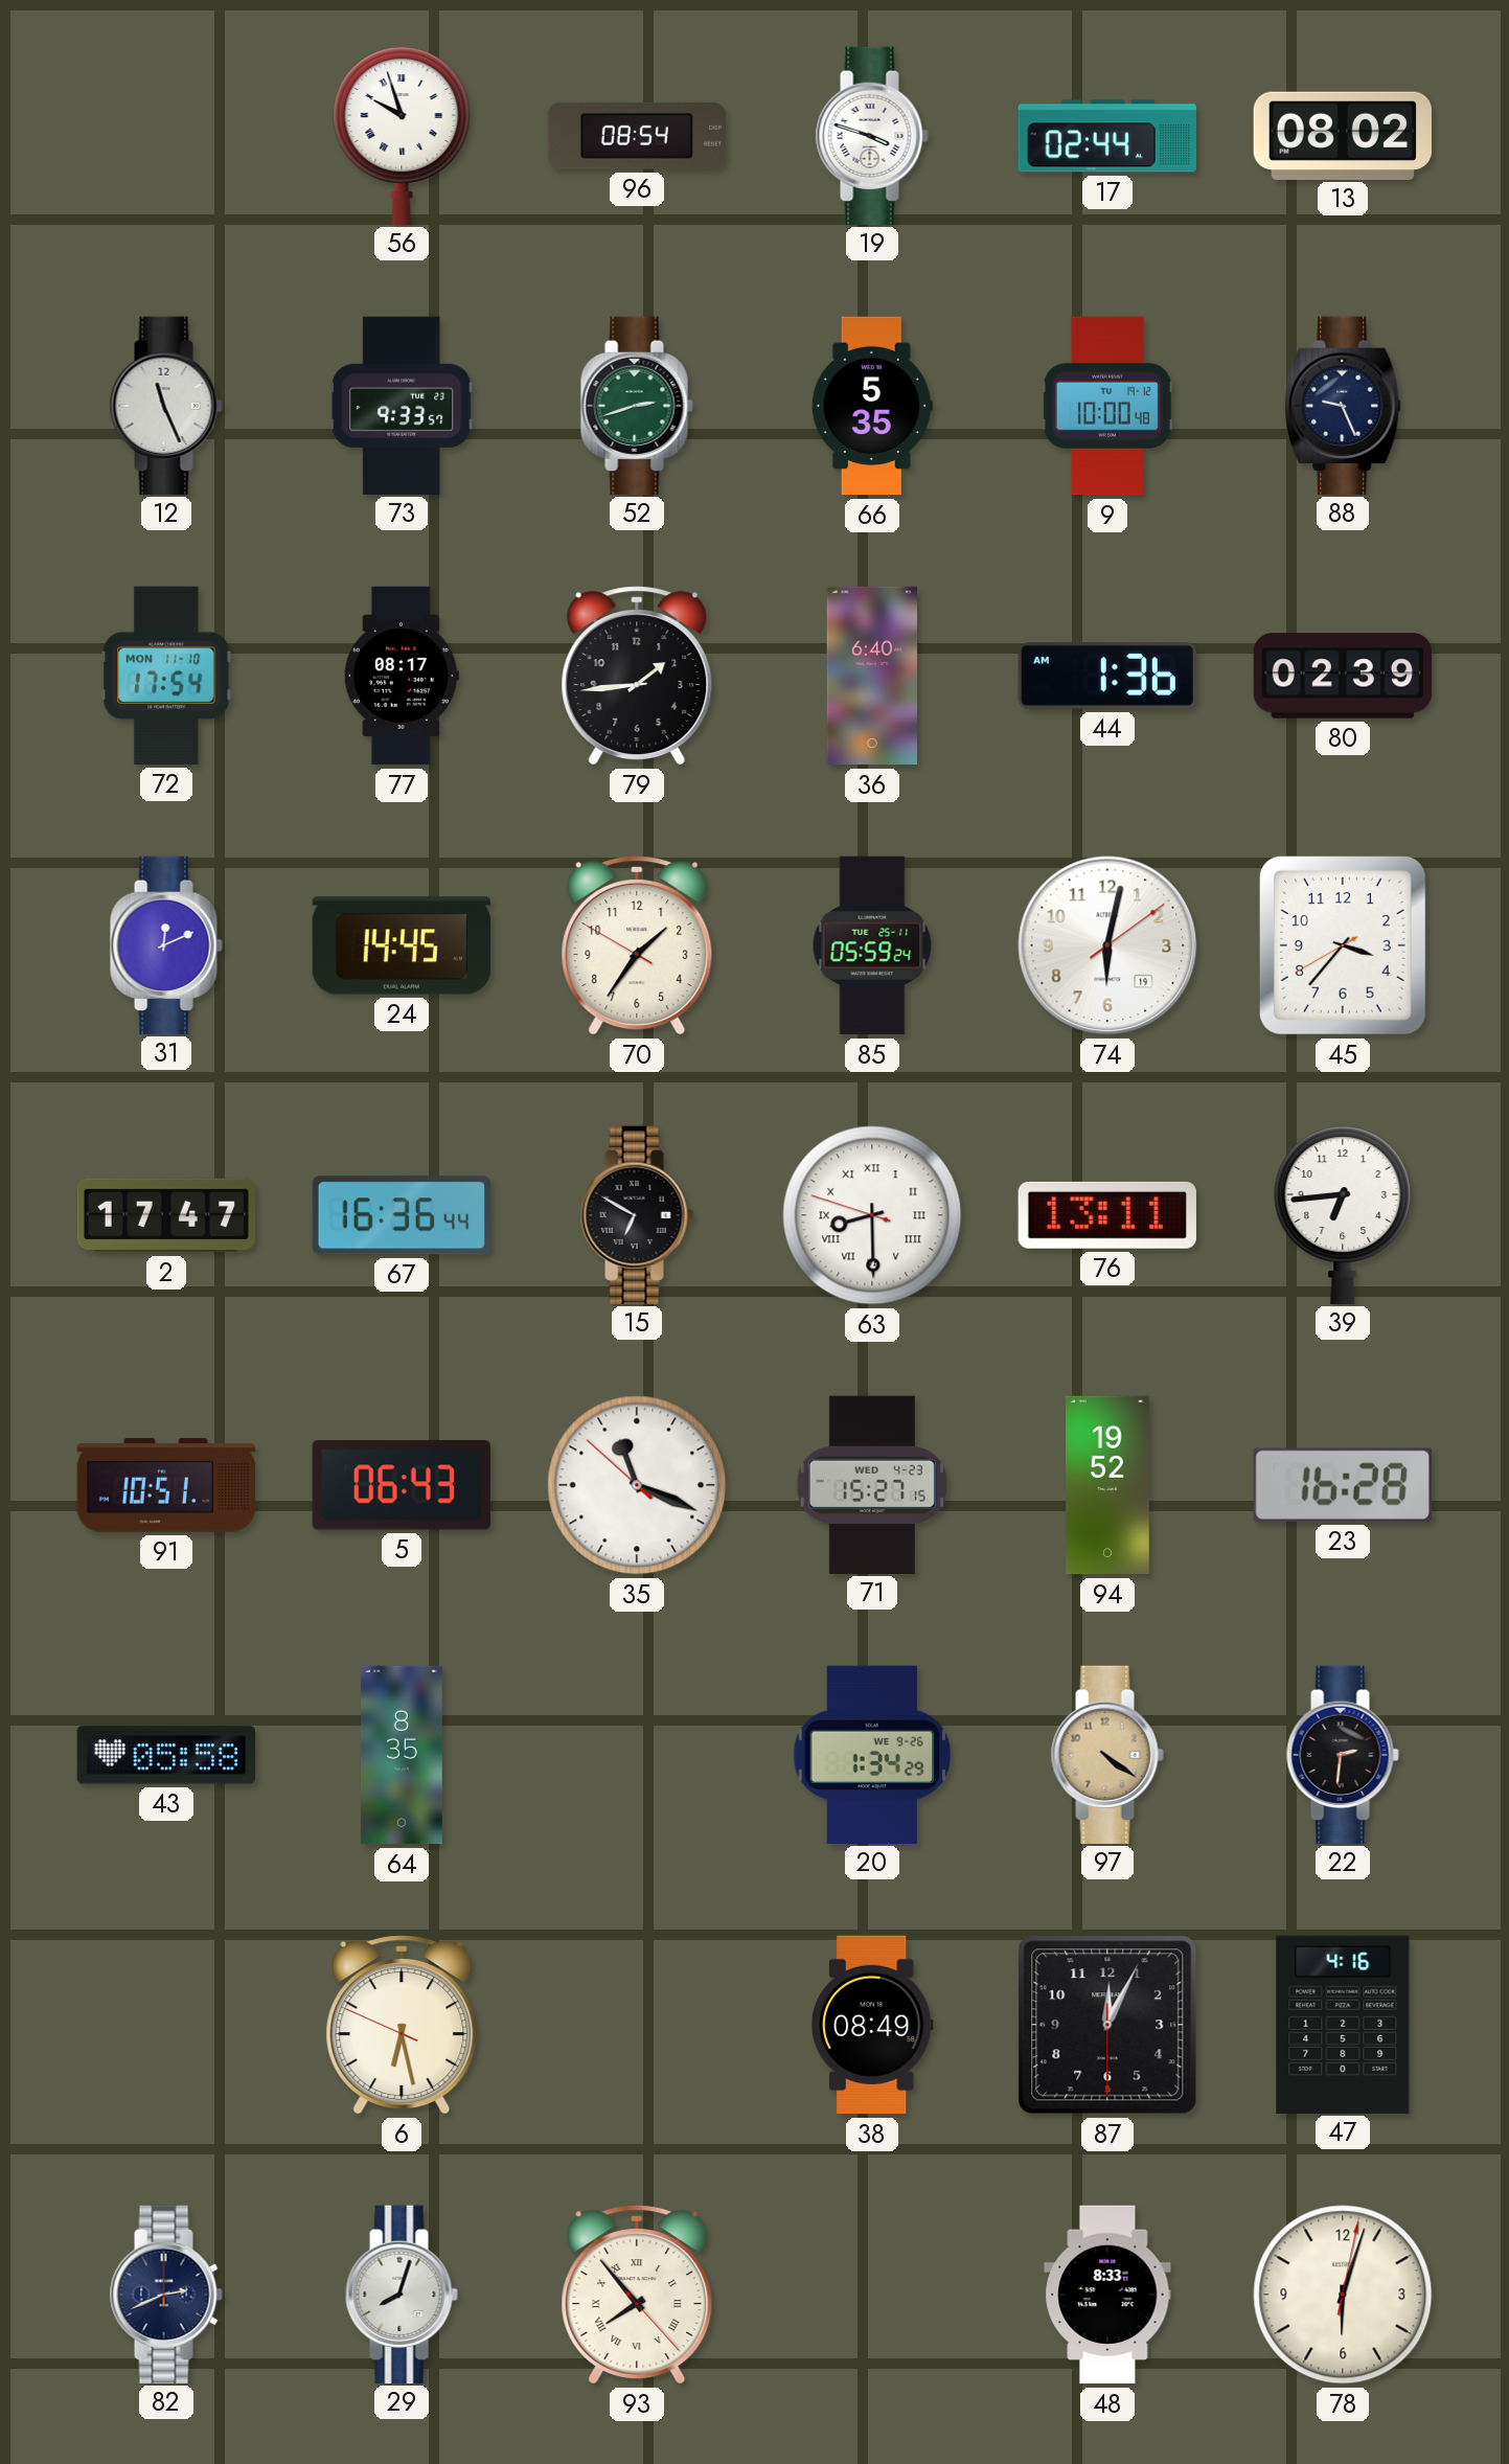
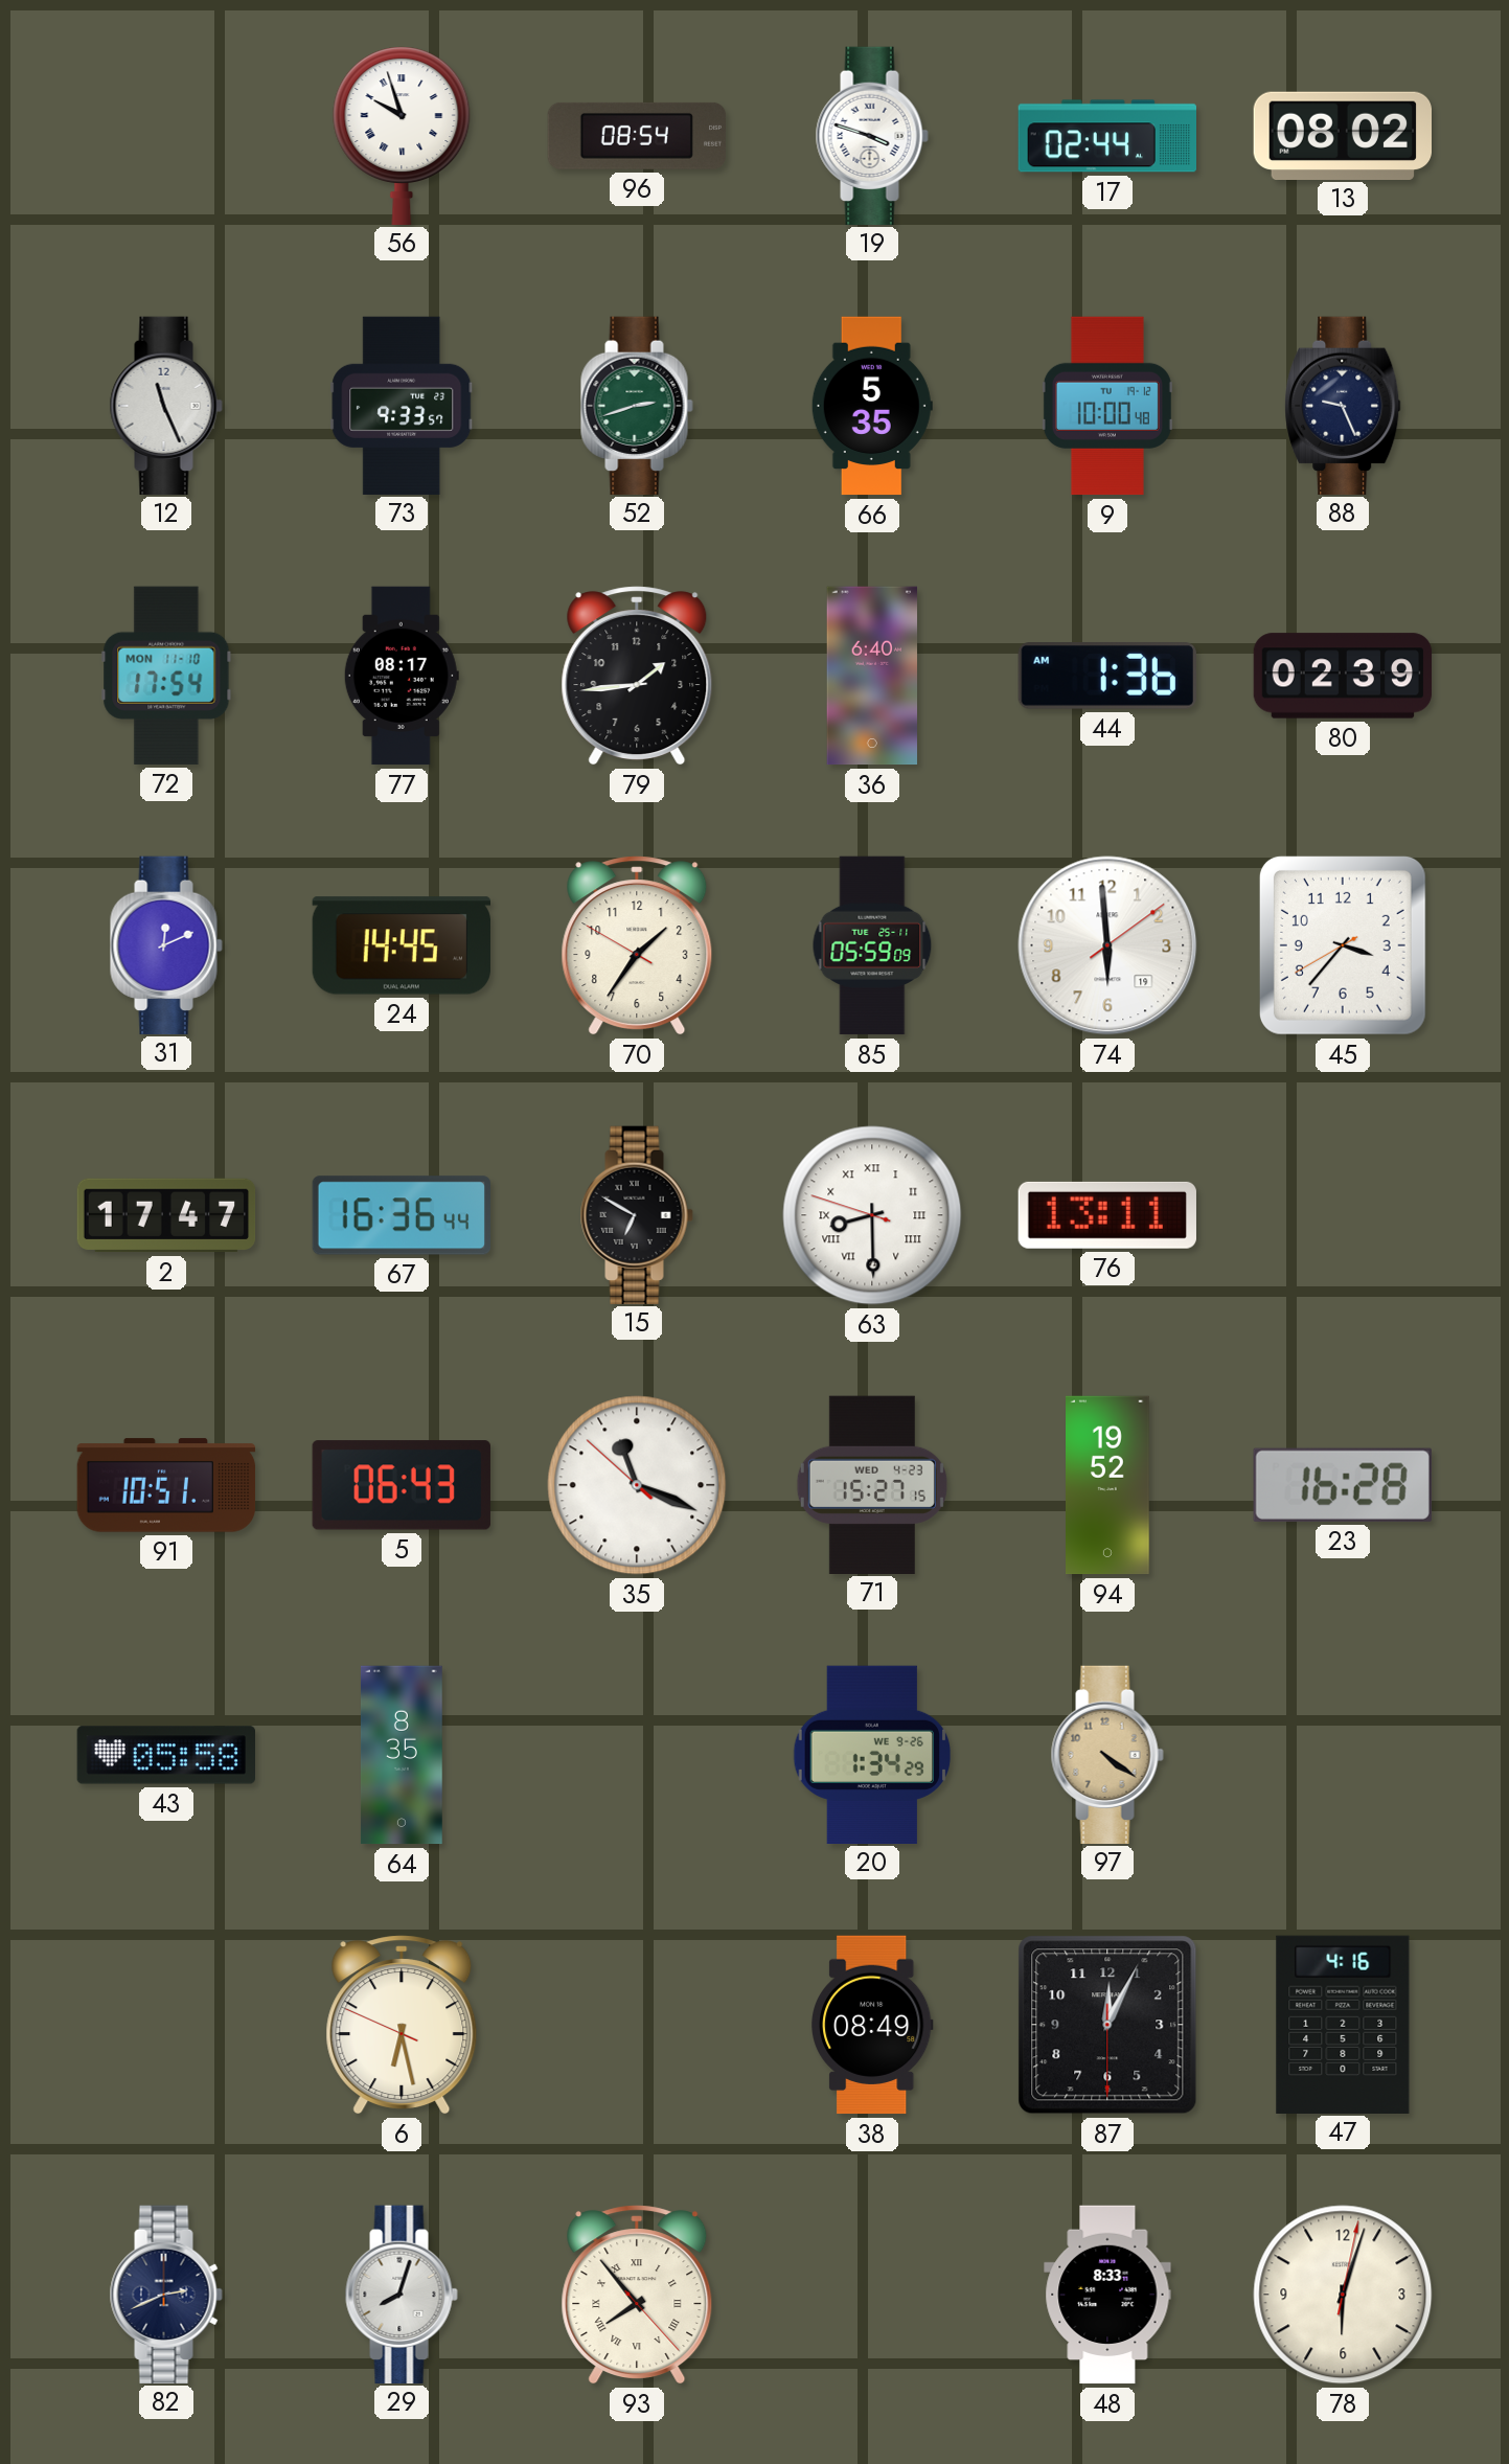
85: 05:59:24 -> 05:59:09
74: 6:02 -> 5:59
39: 6:44 -> none
22: 2:31 -> none
